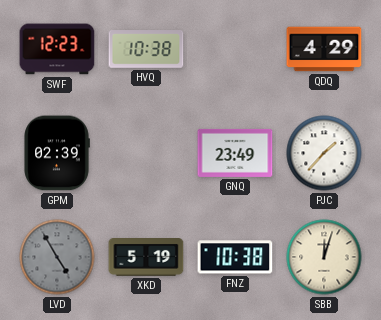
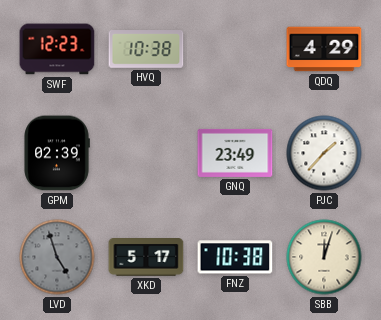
LVD: 4:55 -> 4:57
XKD: 5:19 -> 5:17
